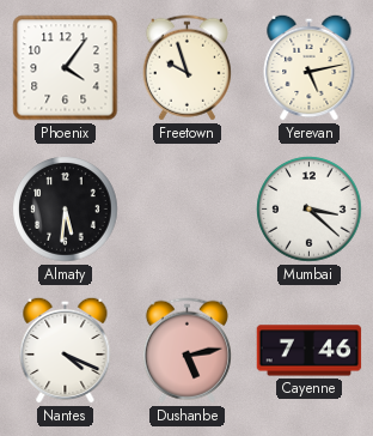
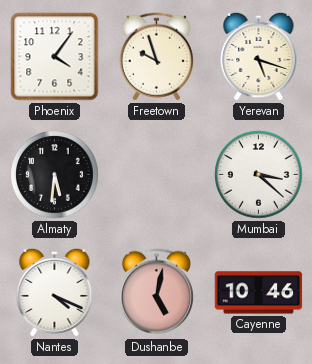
Yerevan: 5:13 -> 5:18
Dushanbe: 5:13 -> 5:02
Cayenne: 7:46 -> 10:46
